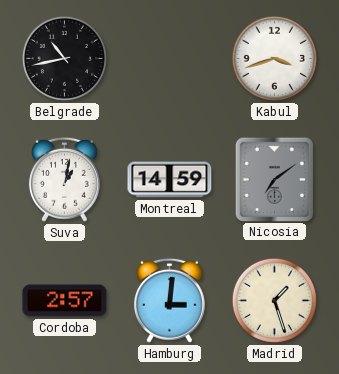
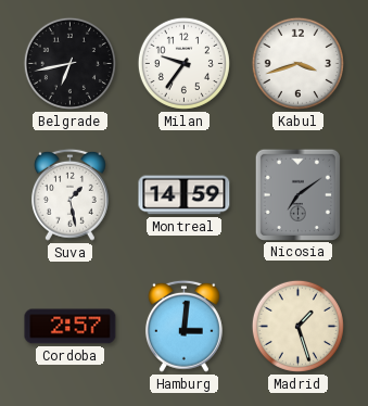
Belgrade: 10:43 -> 6:43
Milan: none -> 9:36
Suva: 1:02 -> 1:28
